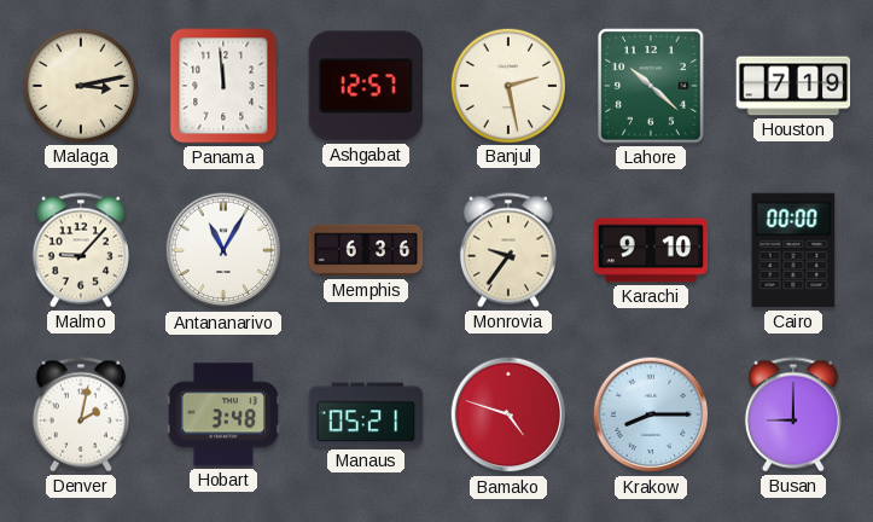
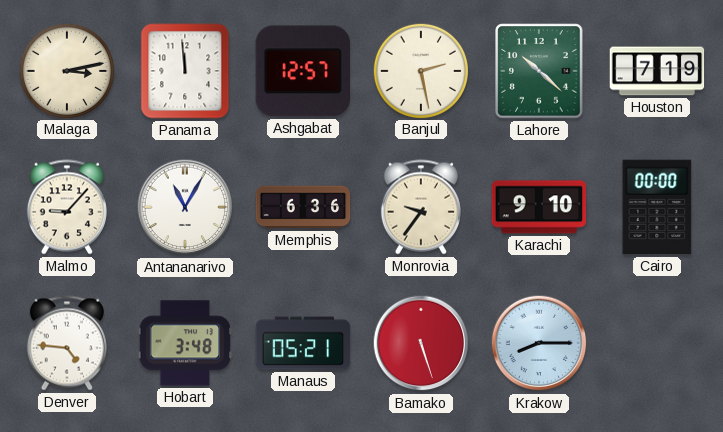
Denver: 2:02 -> 4:46
Bamako: 4:48 -> 5:27
Busan: 9:00 -> none
